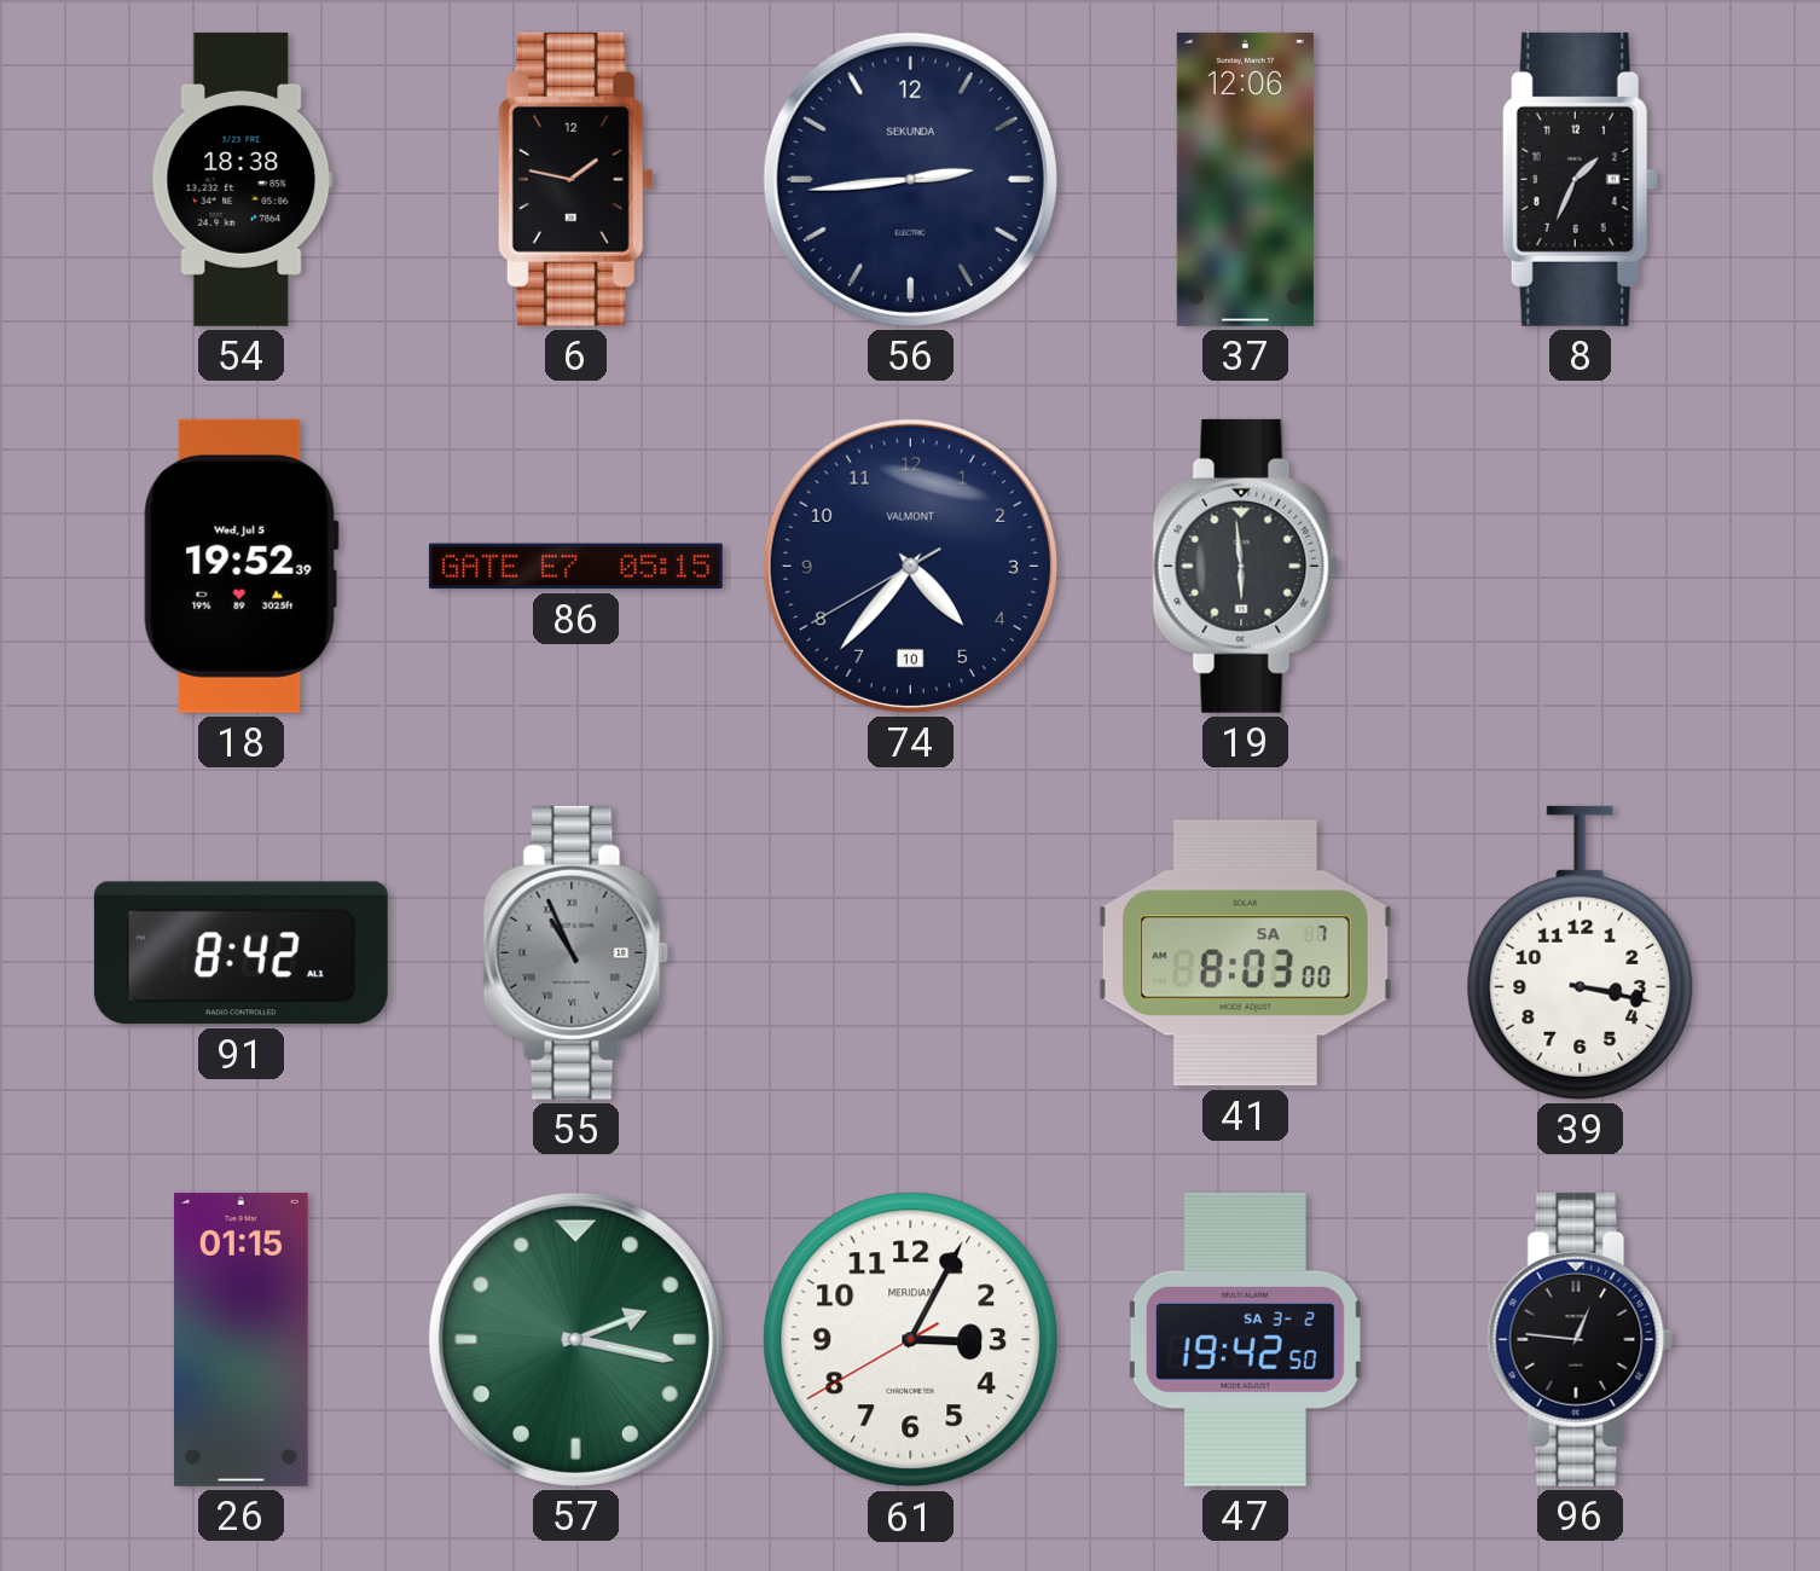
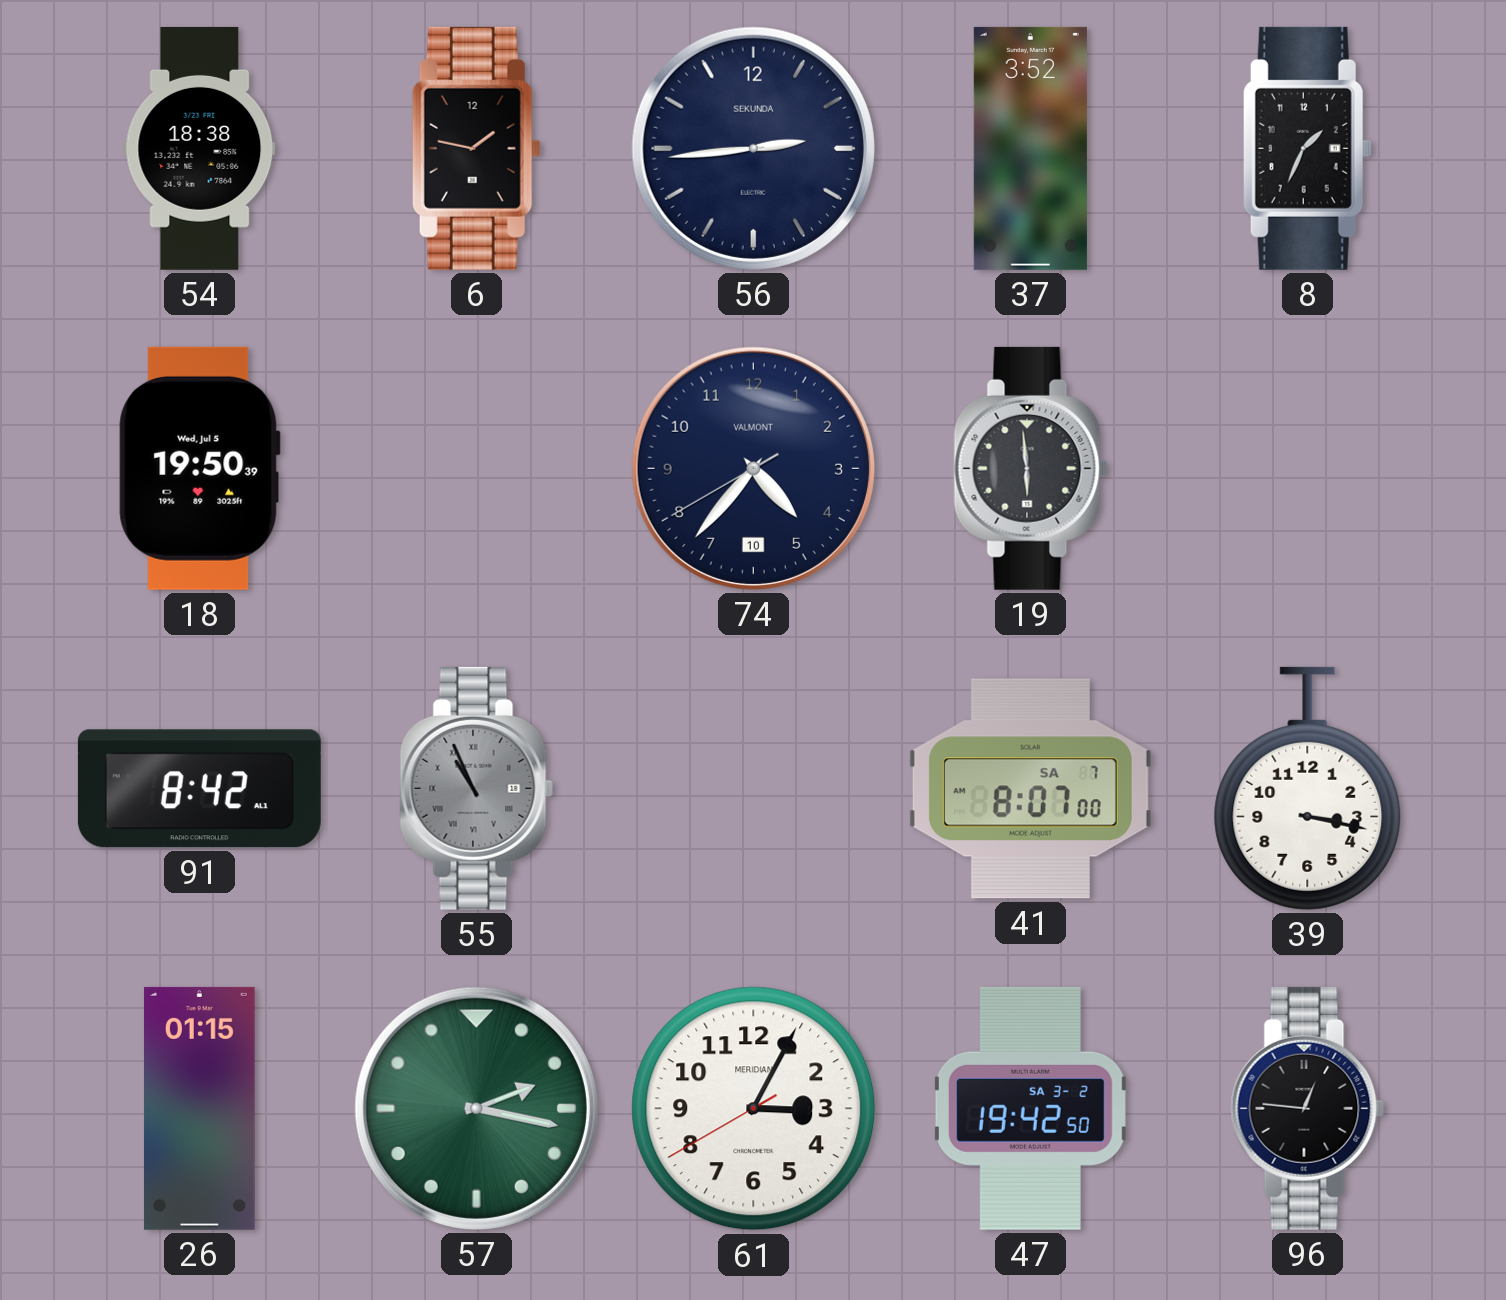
37: 12:06 -> 3:52
18: 19:52 -> 19:50
86: 05:15 -> none
41: 8:03 -> 8:07
